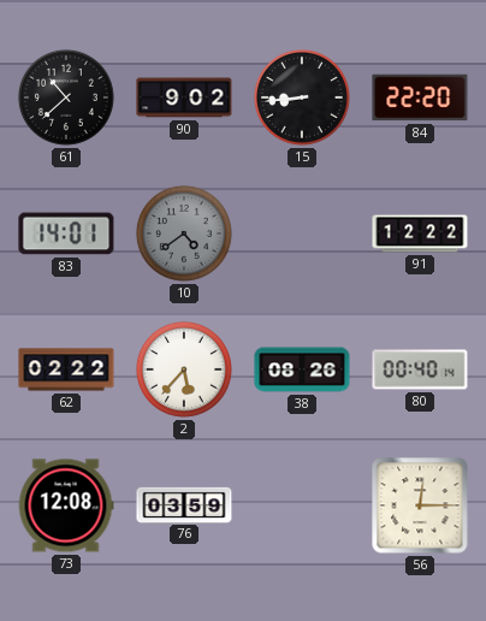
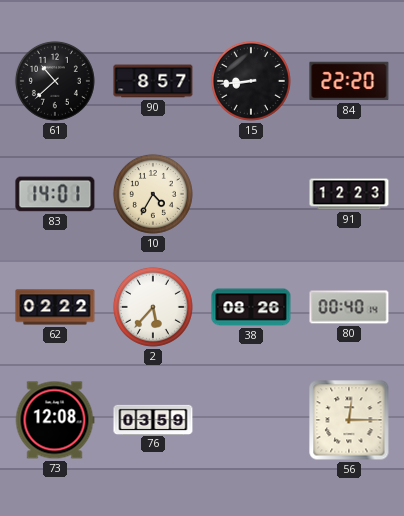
90: 9:02 -> 8:57
10: 4:39 -> 4:35
10 dial: grey -> cream
91: 12:22 -> 12:23
